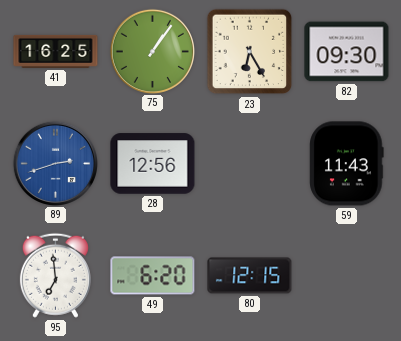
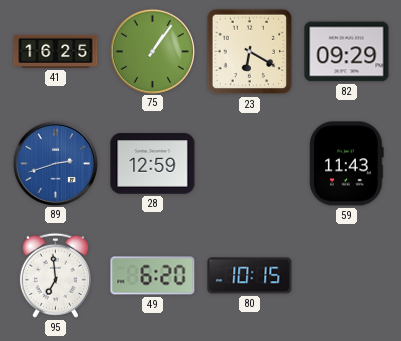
23: 6:25 -> 6:20
82: 09:30 -> 09:29
28: 12:56 -> 12:59
80: 12:15 -> 10:15
